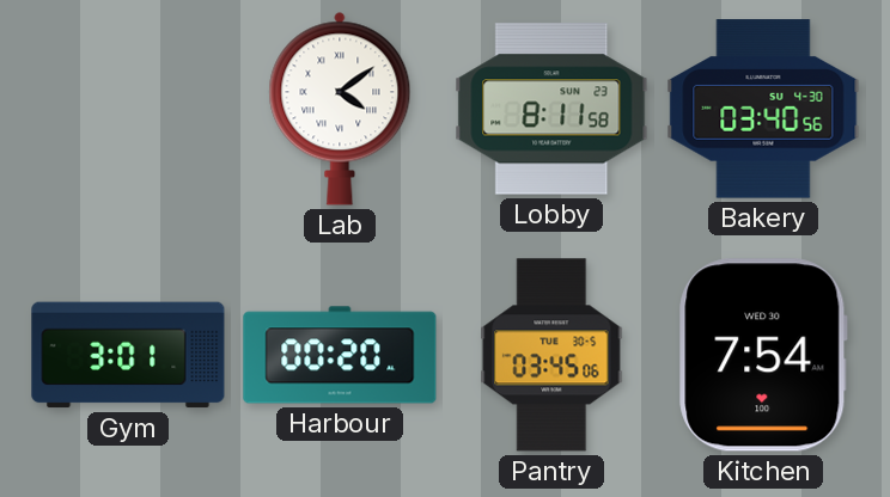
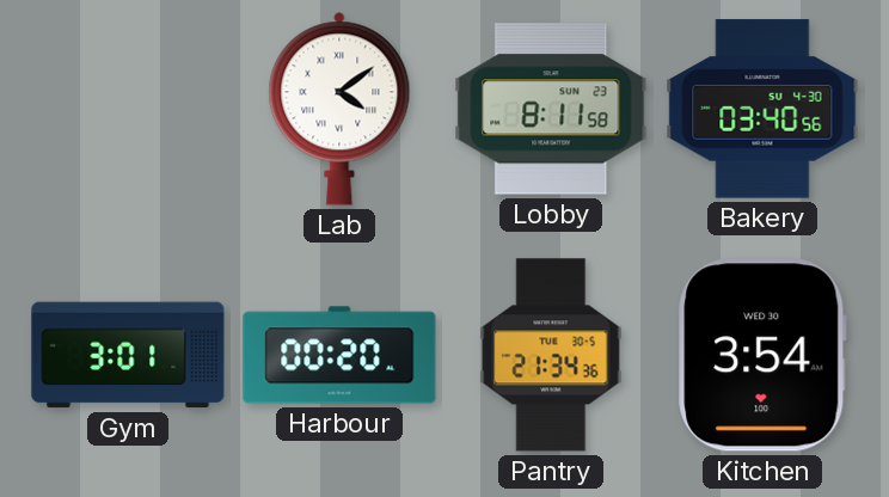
Pantry: 03:45 -> 21:34
Kitchen: 7:54 -> 3:54
